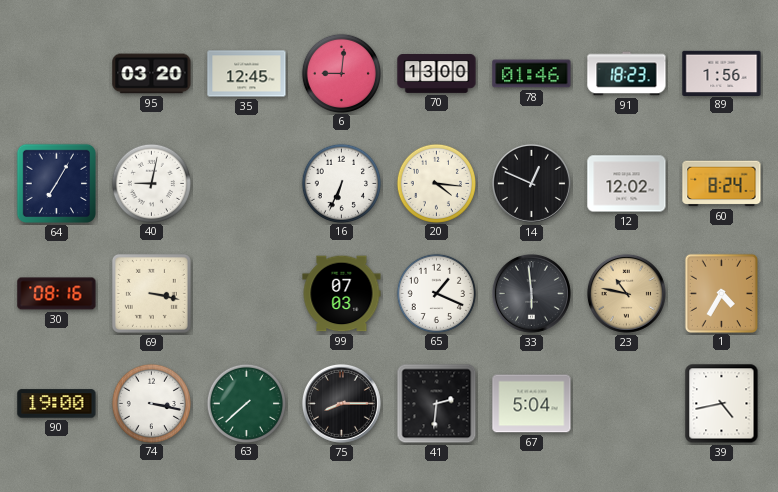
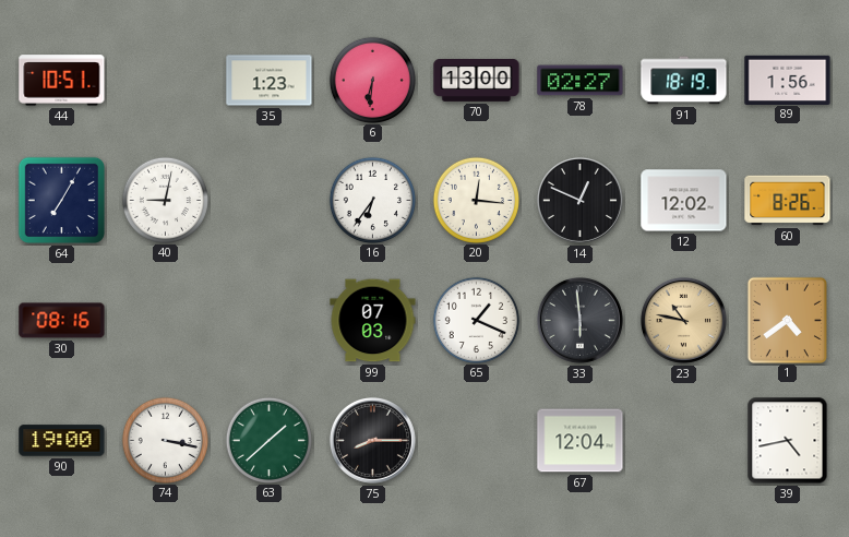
44: none -> 10:51
95: 03:20 -> none
35: 12:45 -> 1:23
6: 9:01 -> 6:31
78: 01:46 -> 02:27
91: 18:23 -> 18:19
16: 6:34 -> 6:36
20: 4:16 -> 12:16
60: 8:24 -> 8:26
69: 3:17 -> none
1: 4:35 -> 4:39
63: 7:38 -> 1:38
41: 2:31 -> none
67: 5:04 -> 12:04
